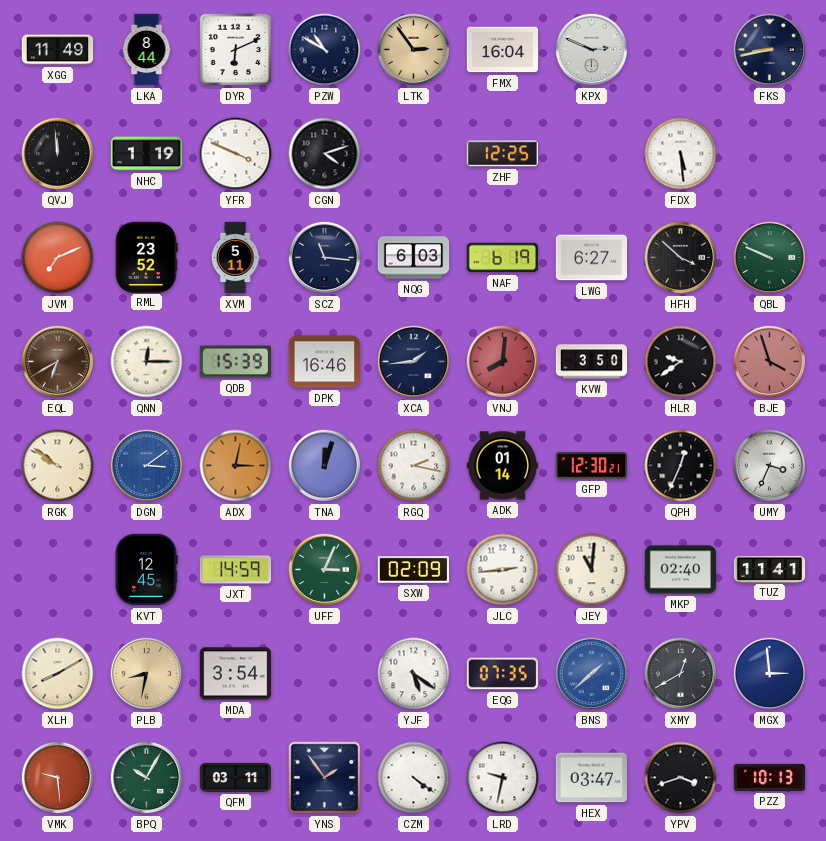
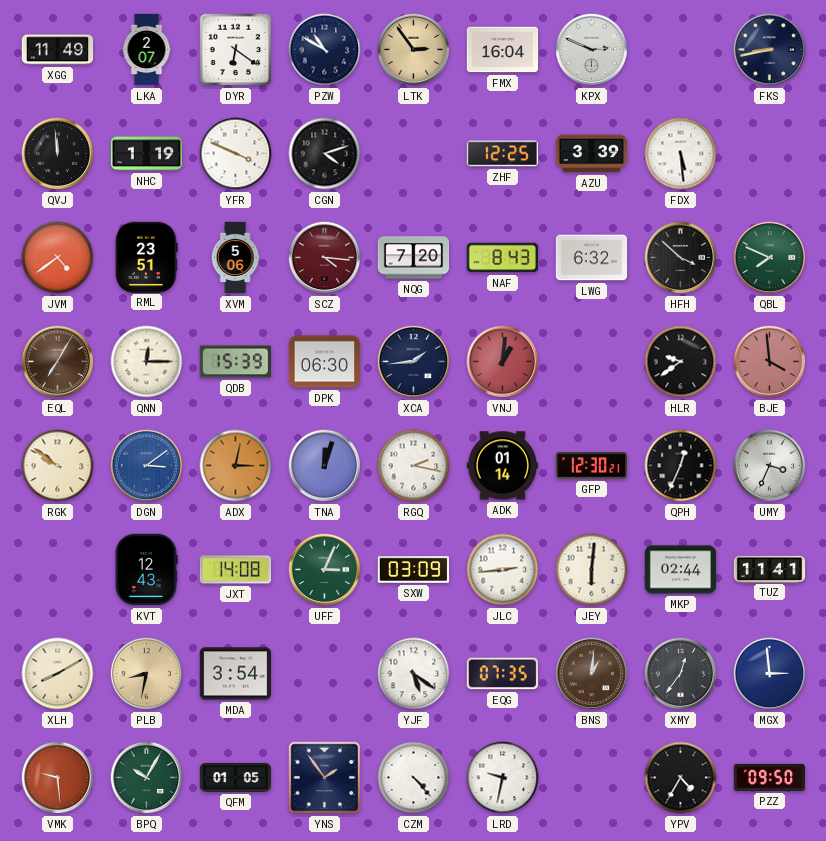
LKA: 8:44 -> 2:07
DYR: 6:11 -> 6:21
AZU: none -> 3:39
JVM: 7:11 -> 4:39
RML: 23:52 -> 23:51
XVM: 5:11 -> 5:06
SCZ: 11:16 -> 4:16
SCZ dial: navy -> burgundy
NQG: 6:03 -> 7:20
NAF: 6:19 -> 8:43
LWG: 6:27 -> 6:32
QBL: 9:49 -> 7:49
EQL: 6:40 -> 7:05
DPK: 16:46 -> 06:30
VNJ: 8:01 -> 1:01
KVW: 3:50 -> none
BJE: 3:57 -> 3:59
KVT: 12:45 -> 12:43
JXT: 14:59 -> 14:08
SXW: 02:09 -> 03:09
JEY: 11:01 -> 6:01
MKP: 02:40 -> 02:44
BNS: 1:38 -> 1:01
BNS dial: blue -> brown
XMY: 12:40 -> 12:36
QFM: 03:11 -> 01:05
CZM: 4:21 -> 4:23
HEX: 03:47 -> none
YPV: 3:42 -> 4:35
PZZ: 10:13 -> 09:50
